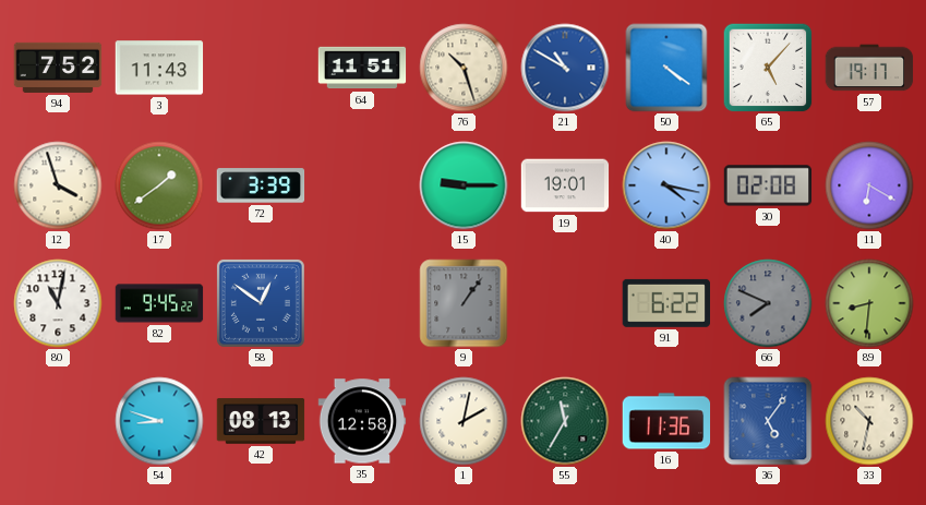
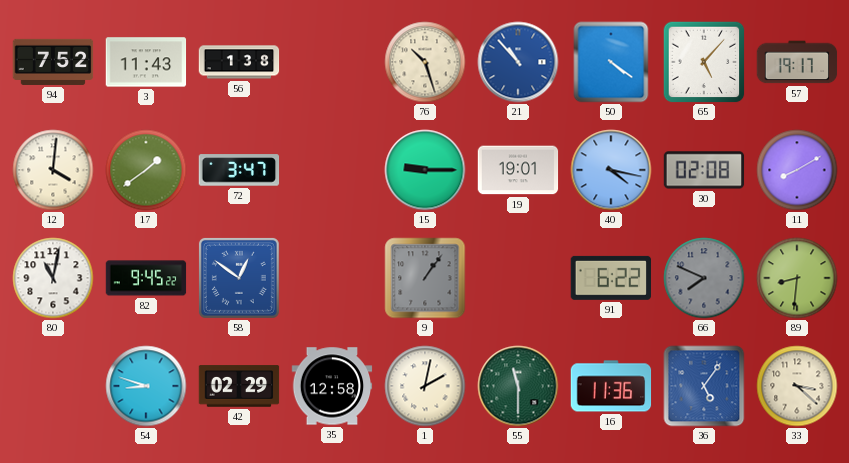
56: none -> 1:38
64: 11:51 -> none
21: 10:50 -> 10:53
12: 3:57 -> 4:01
72: 3:39 -> 3:47
11: 6:20 -> 8:10
42: 08:13 -> 02:29
55: 11:35 -> 11:30
33: 10:32 -> 3:22
